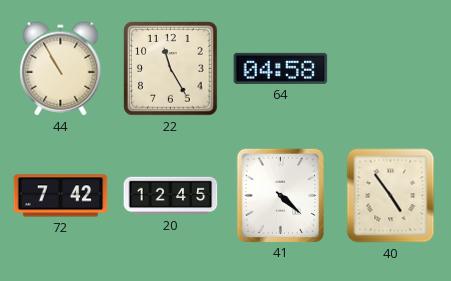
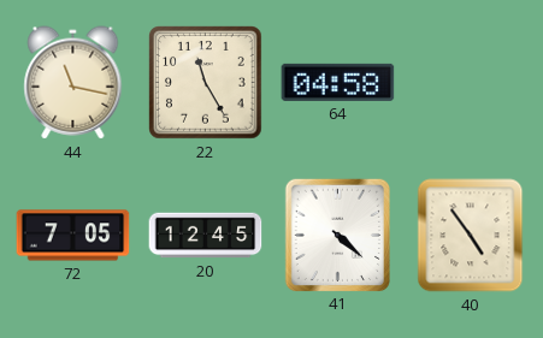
44: 10:55 -> 11:17
72: 7:42 -> 7:05
